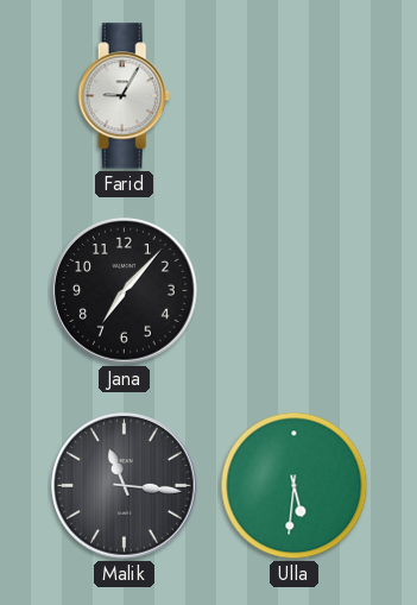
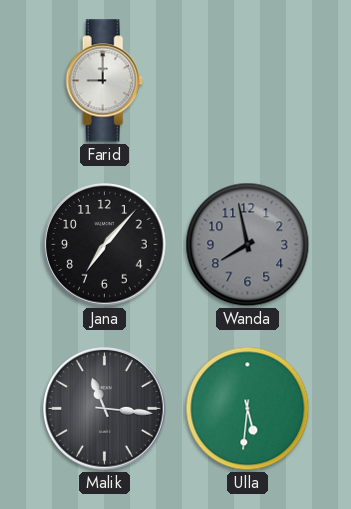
Farid: 9:05 -> 9:00
Wanda: none -> 7:58
